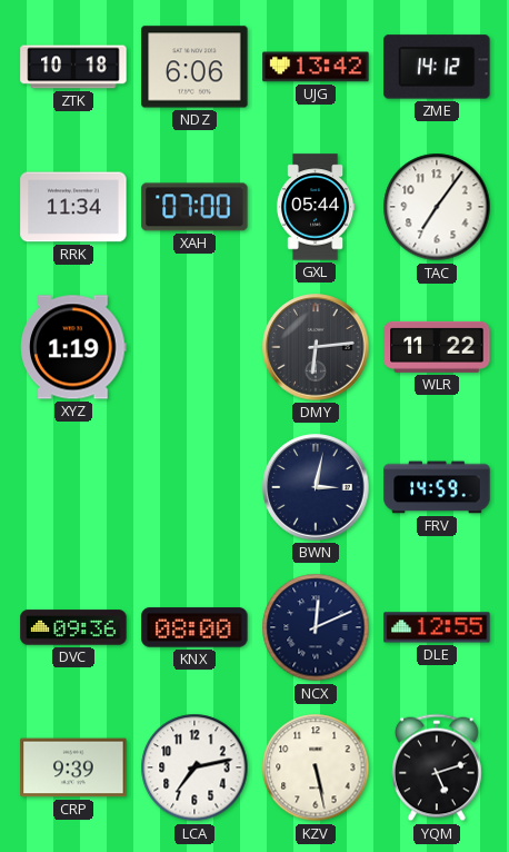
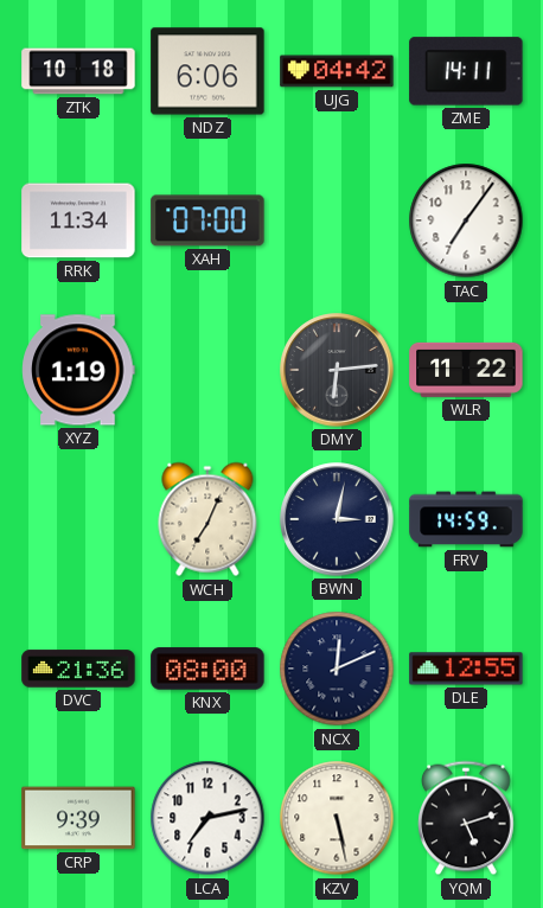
UJG: 13:42 -> 04:42
ZME: 14:12 -> 14:11
GXL: 05:44 -> none
WCH: none -> 7:04
DVC: 09:36 -> 21:36
